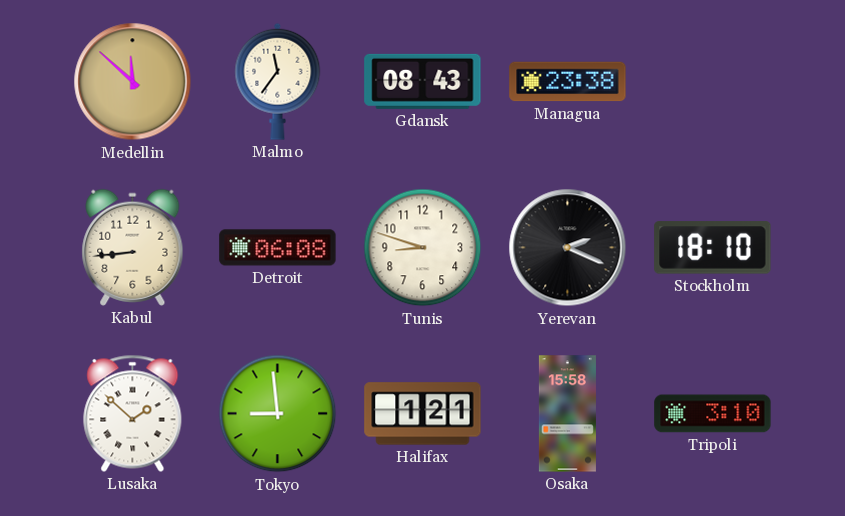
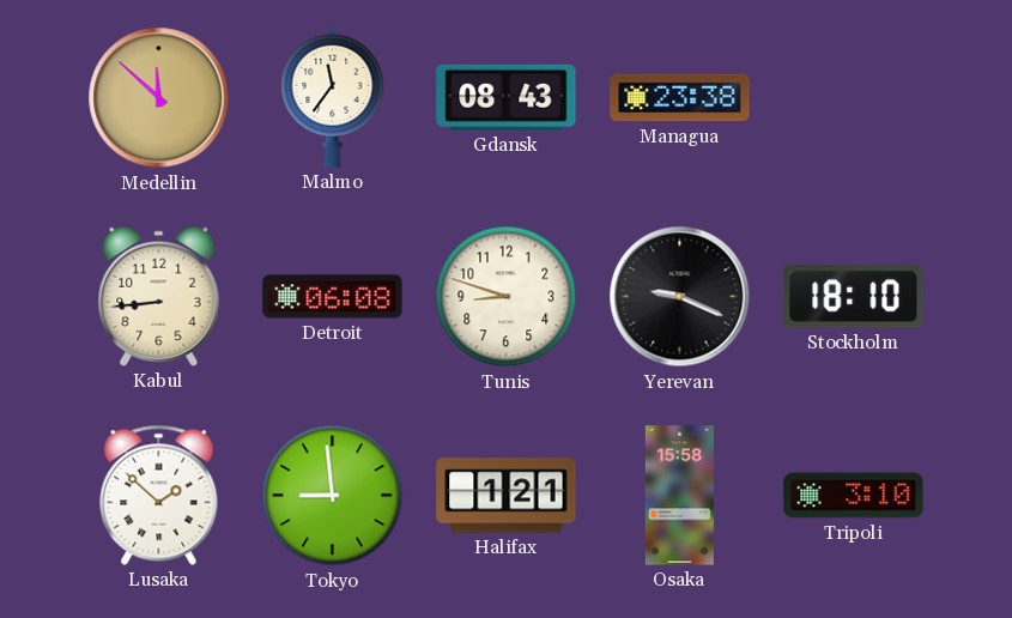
Yerevan: 2:19 -> 9:19
